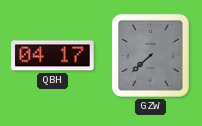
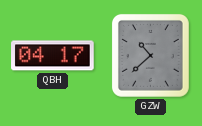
GZW: 7:38 -> 10:38
